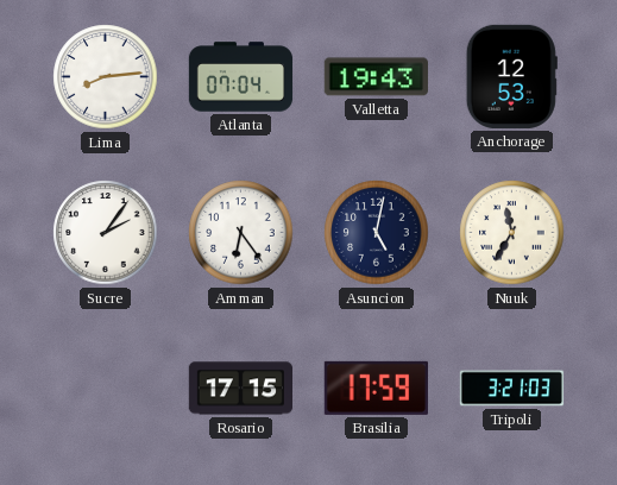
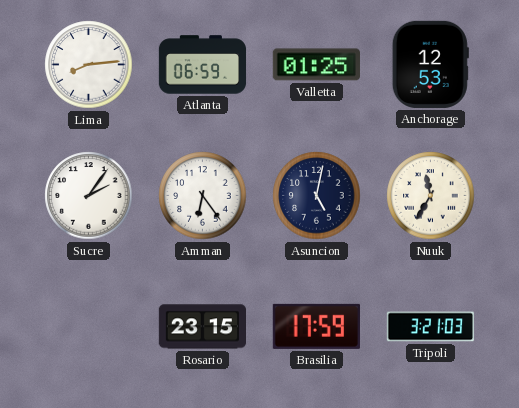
Atlanta: 07:04 -> 06:59
Valletta: 19:43 -> 01:25
Rosario: 17:15 -> 23:15
